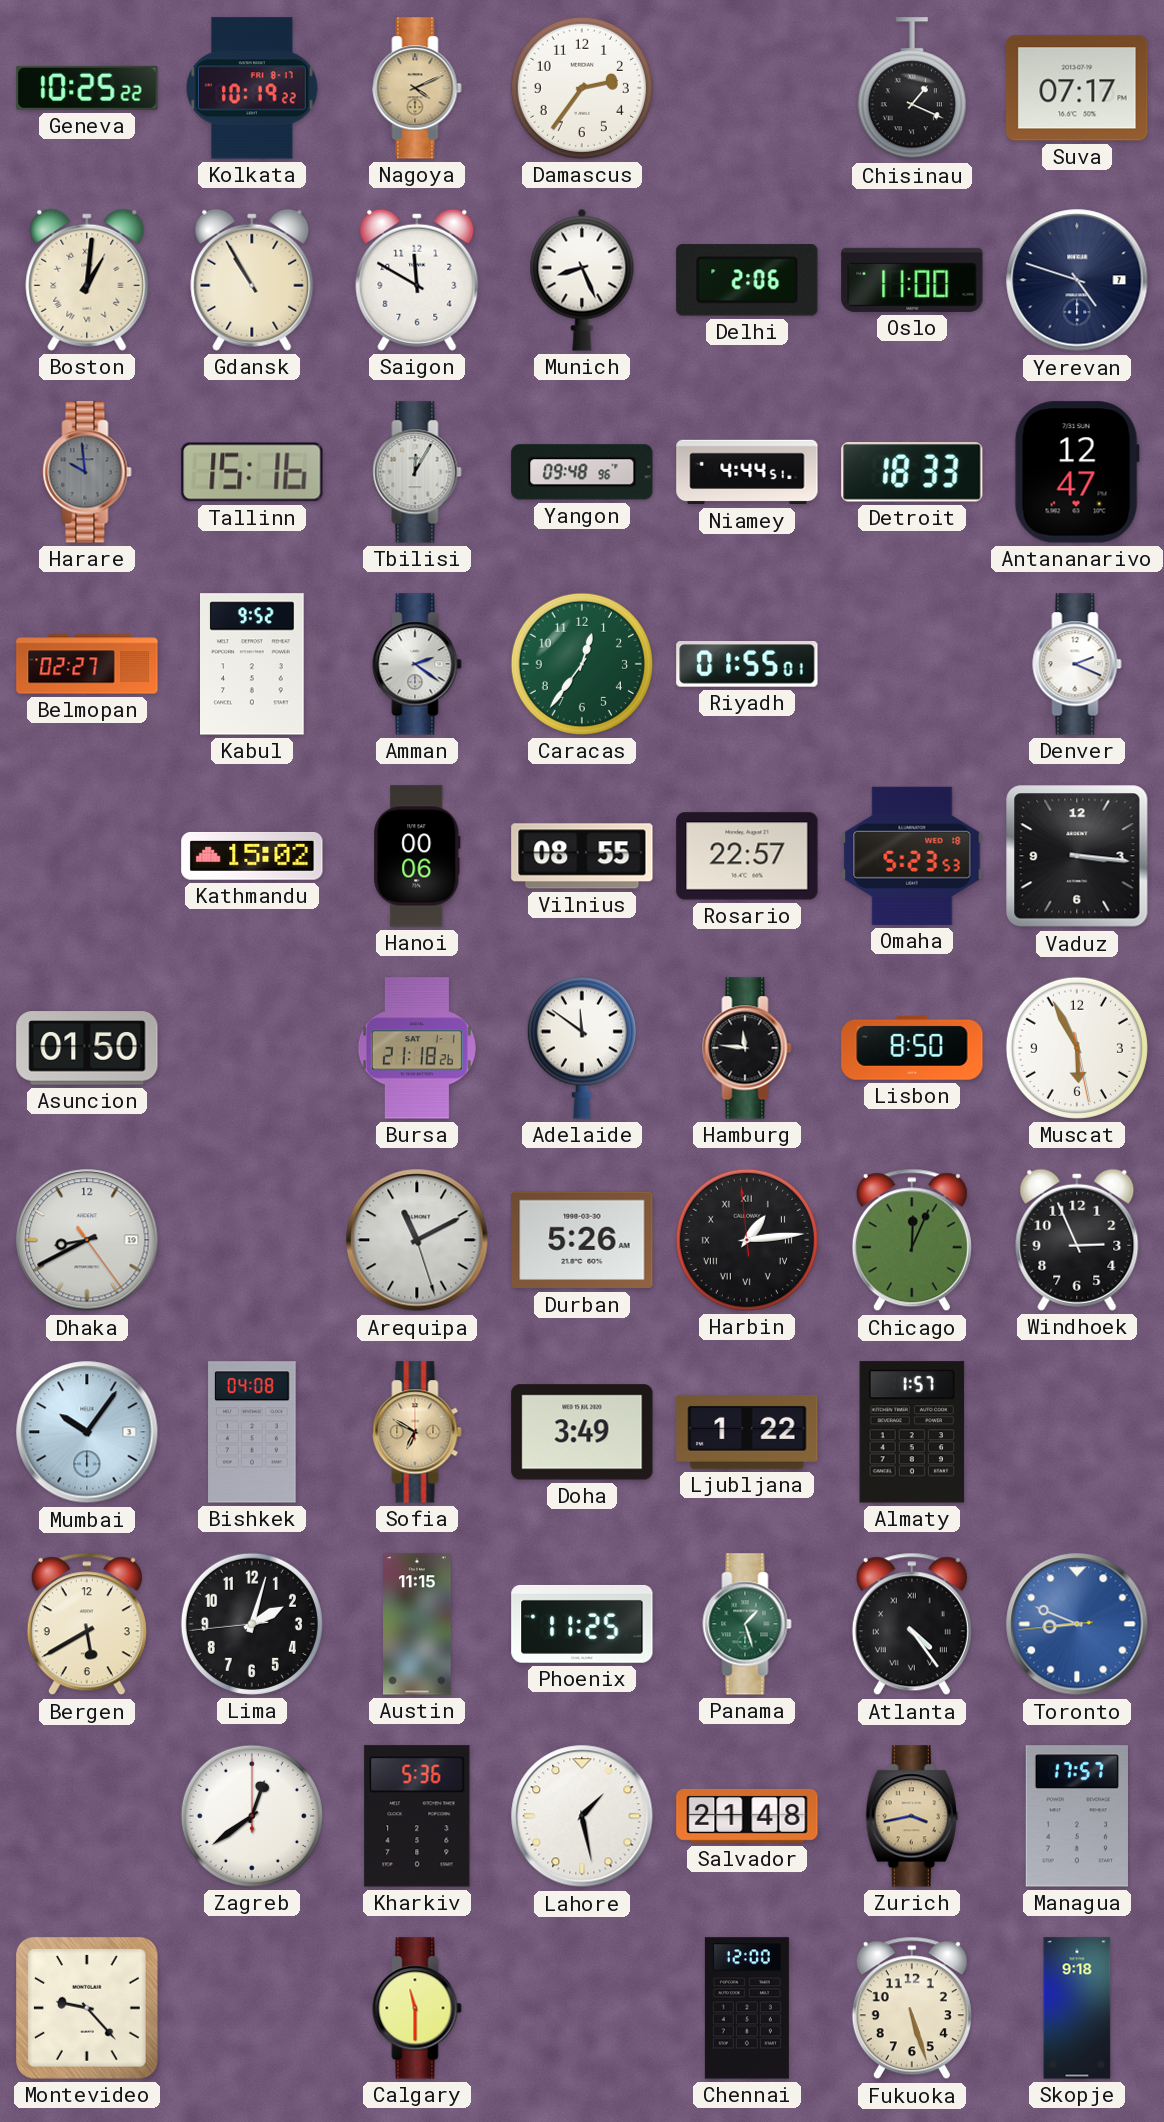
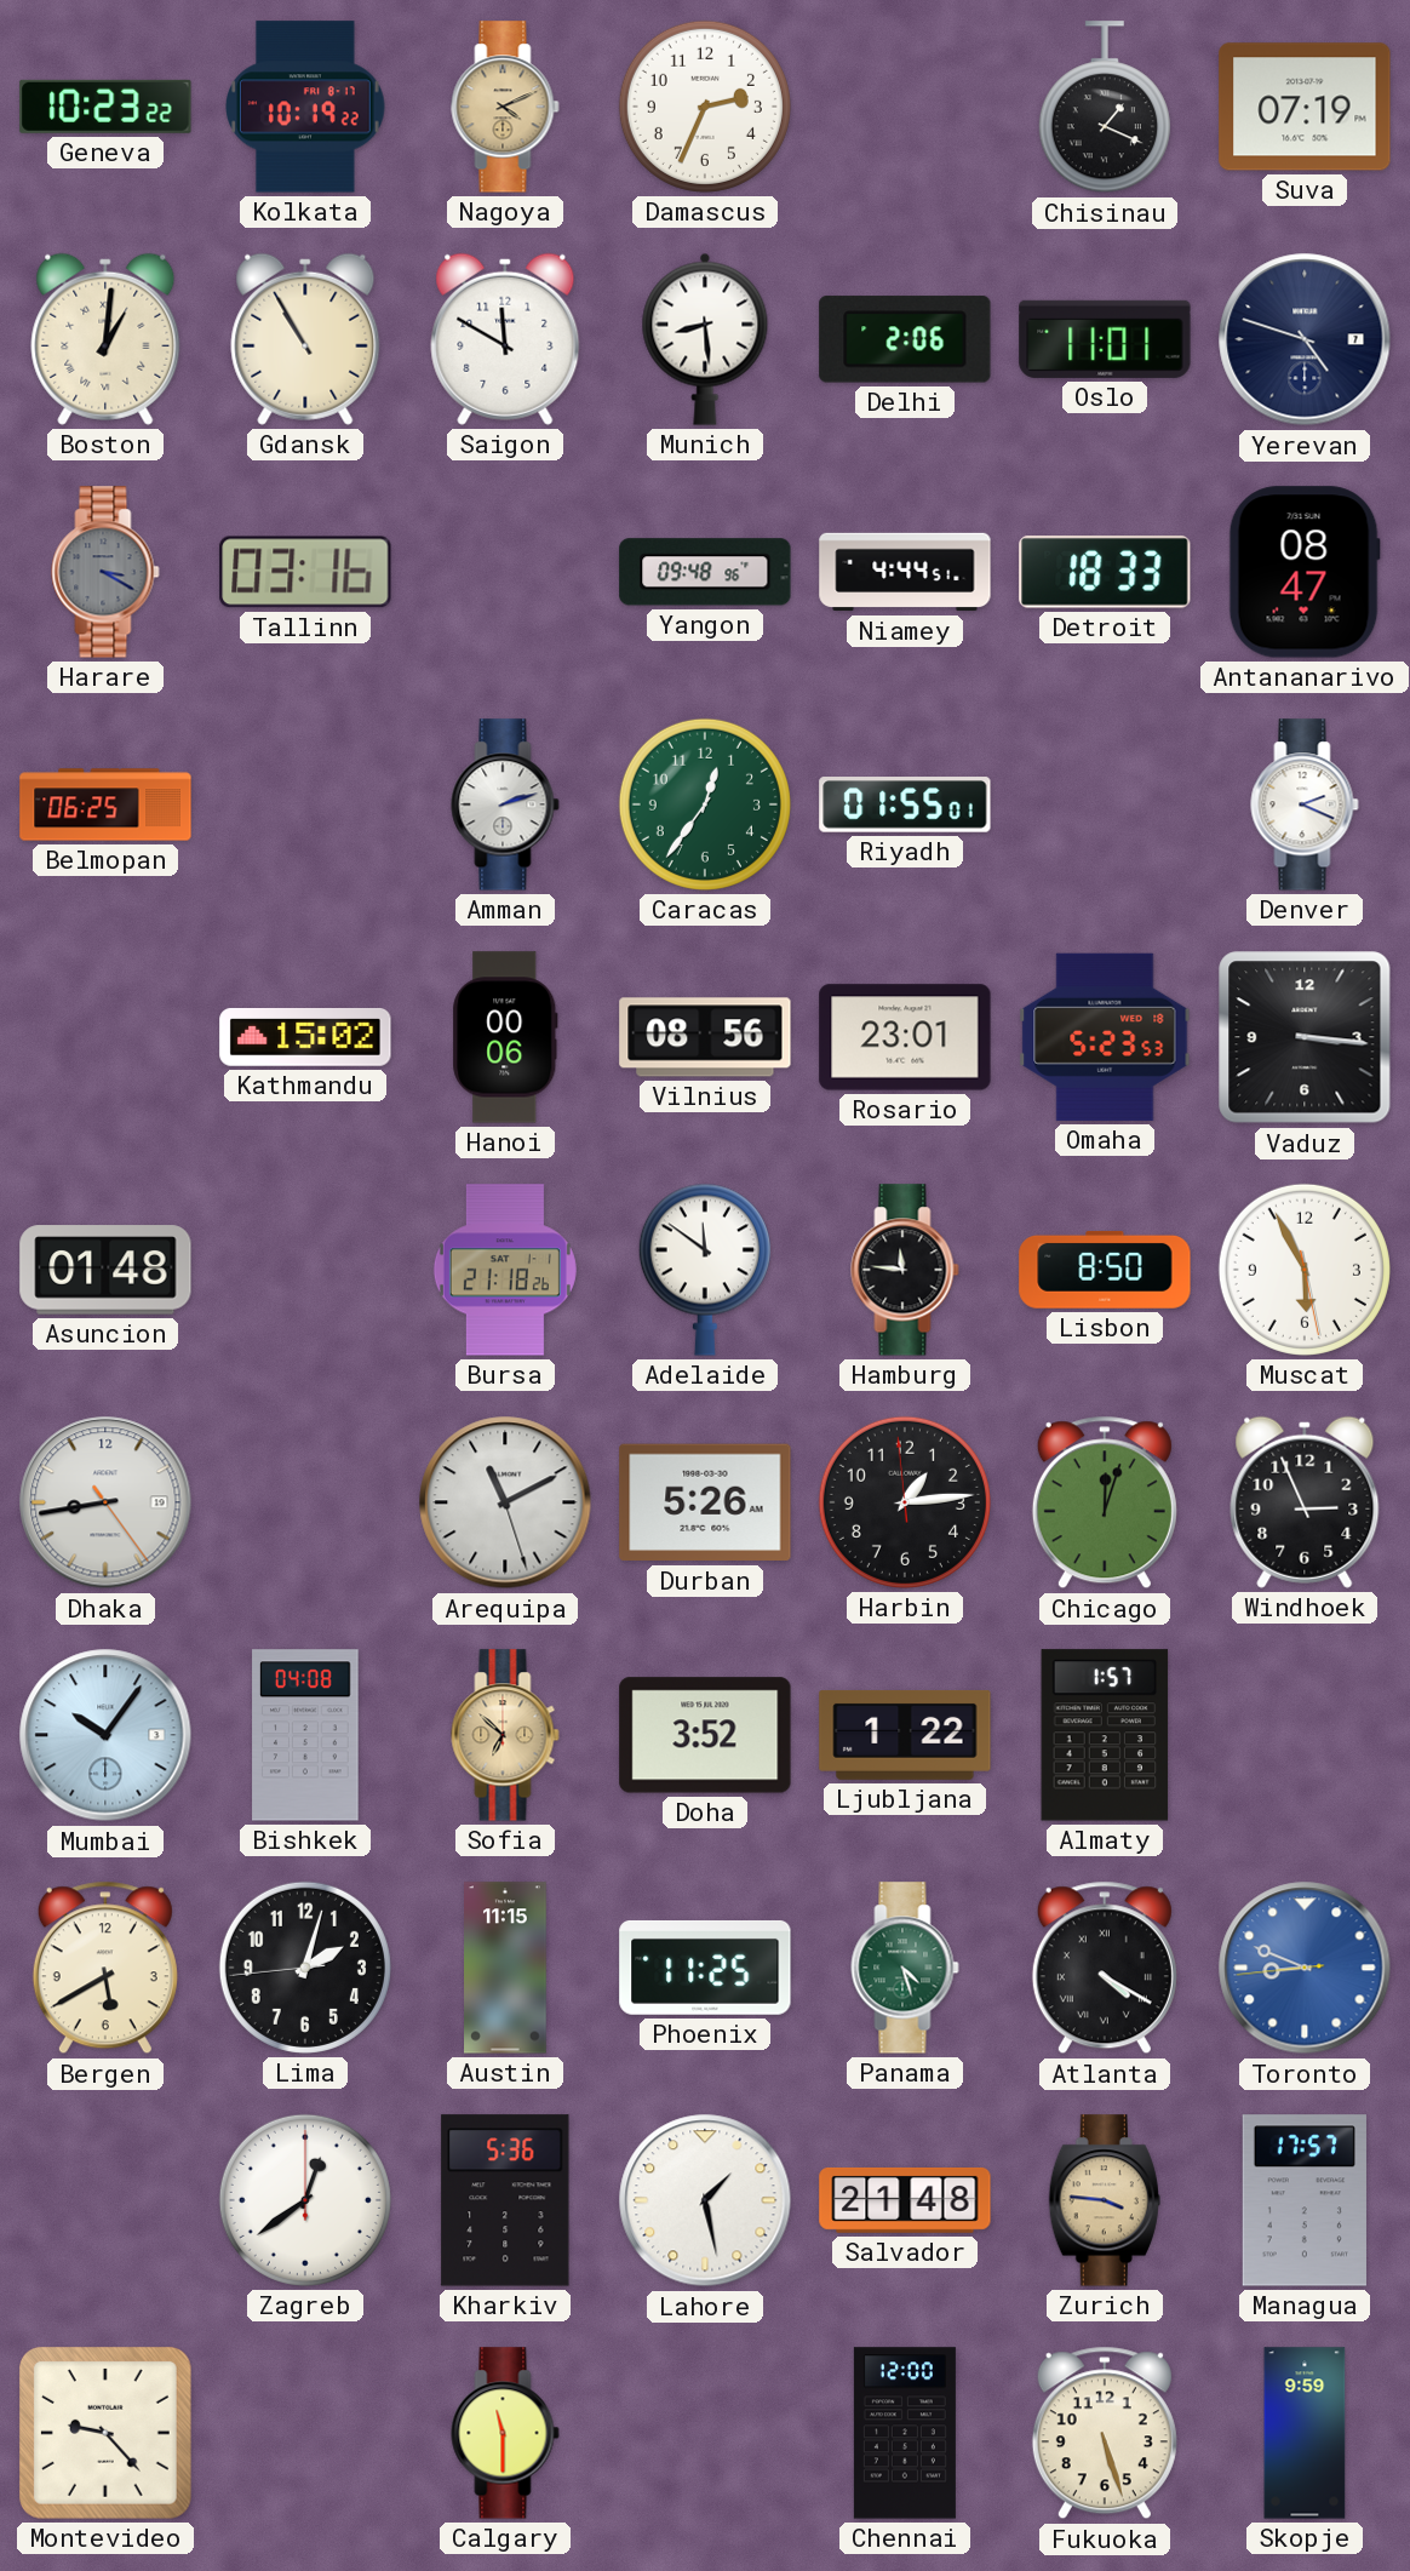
Geneva: 10:25 -> 10:23
Damascus: 2:36 -> 2:34
Suva: 07:17 -> 07:19
Munich: 8:26 -> 8:29
Oslo: 11:00 -> 11:01
Harare: 9:59 -> 3:20
Tallinn: 15:16 -> 03:16
Tbilisi: 12:05 -> none
Antananarivo: 12:47 -> 08:47
Belmopan: 02:27 -> 06:25
Kabul: 9:52 -> none
Amman: 2:21 -> 2:12
Vilnius: 08:55 -> 08:56
Rosario: 22:57 -> 23:01
Asuncion: 01:50 -> 01:48
Dhaka: 8:40 -> 8:43
Harbin numerals: Roman -> Arabic
Chicago: 12:04 -> 12:03
Sofia: 6:50 -> 6:52
Doha: 3:49 -> 3:52
Panama: 1:27 -> 4:27
Atlanta: 4:24 -> 4:20
Zurich: 3:43 -> 3:46
Skopje: 9:18 -> 9:59
